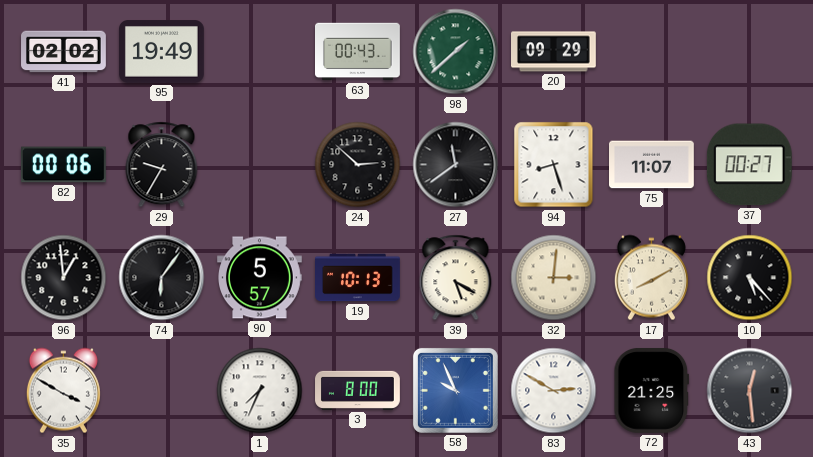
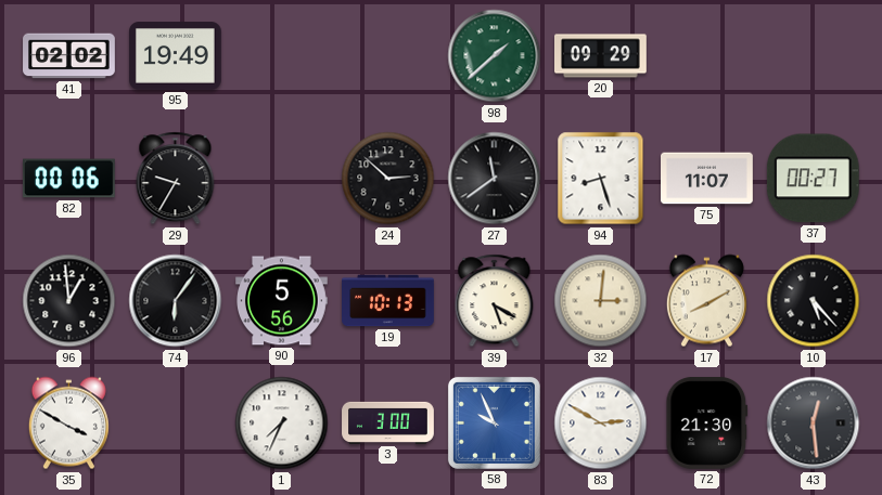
63: 00:43 -> none
90: 5:57 -> 5:56
3: 8:00 -> 3:00
72: 21:25 -> 21:30
